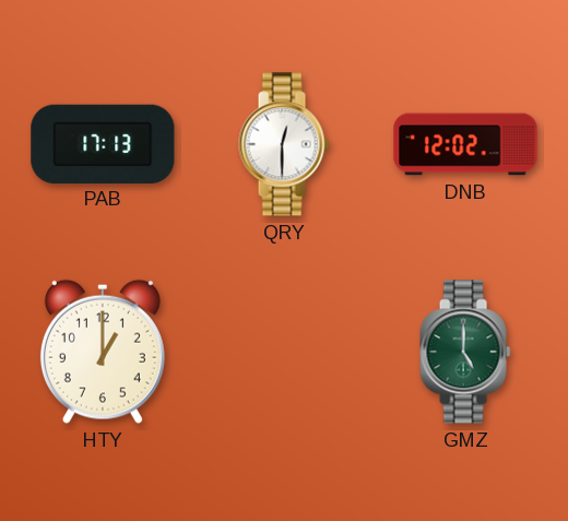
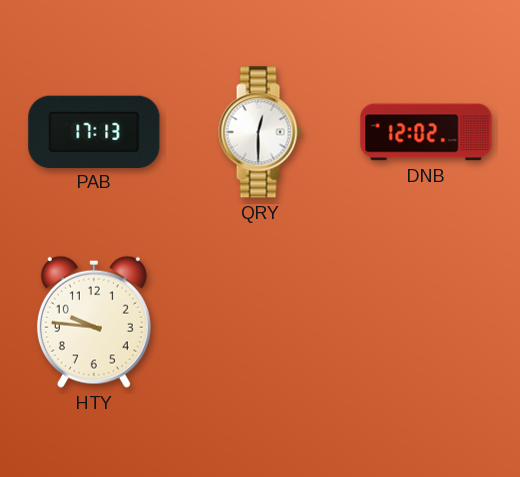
HTY: 1:00 -> 9:46
GMZ: 5:00 -> none
